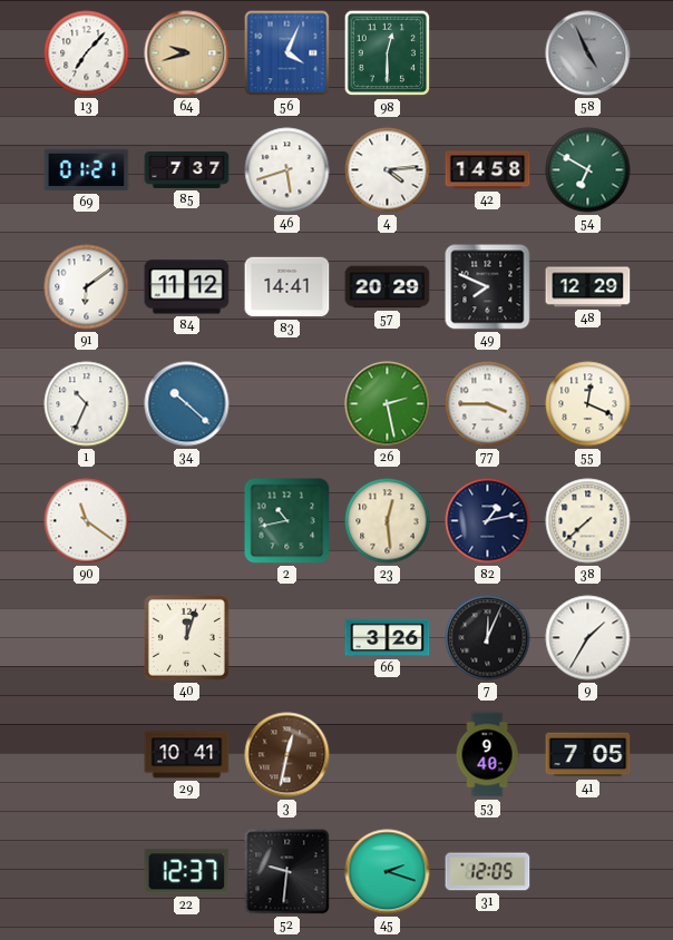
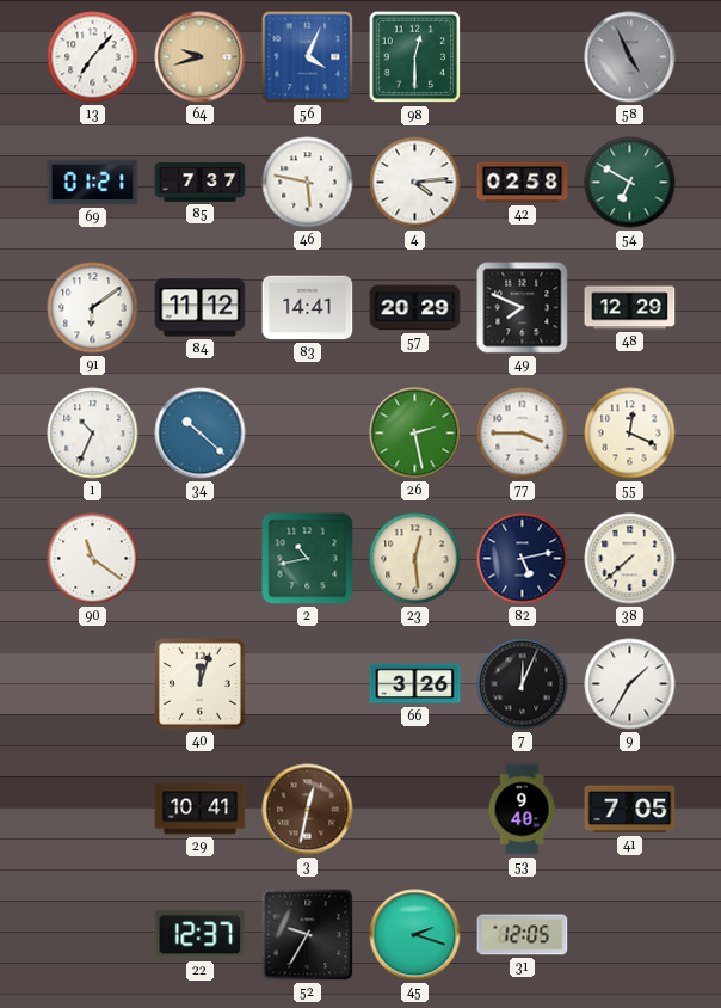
46: 5:42 -> 5:47
42: 14:58 -> 02:58
82: 1:13 -> 5:13
52: 9:31 -> 9:35
